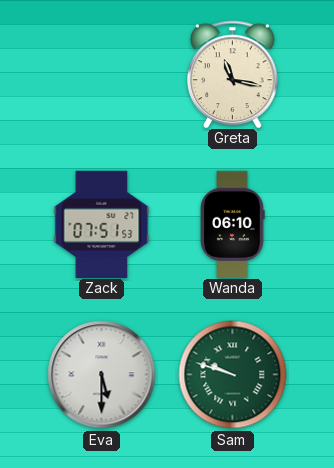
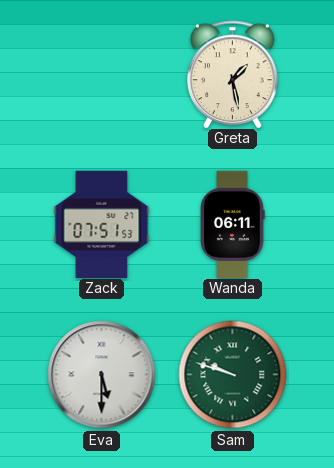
Greta: 11:17 -> 1:28
Wanda: 06:10 -> 06:11
